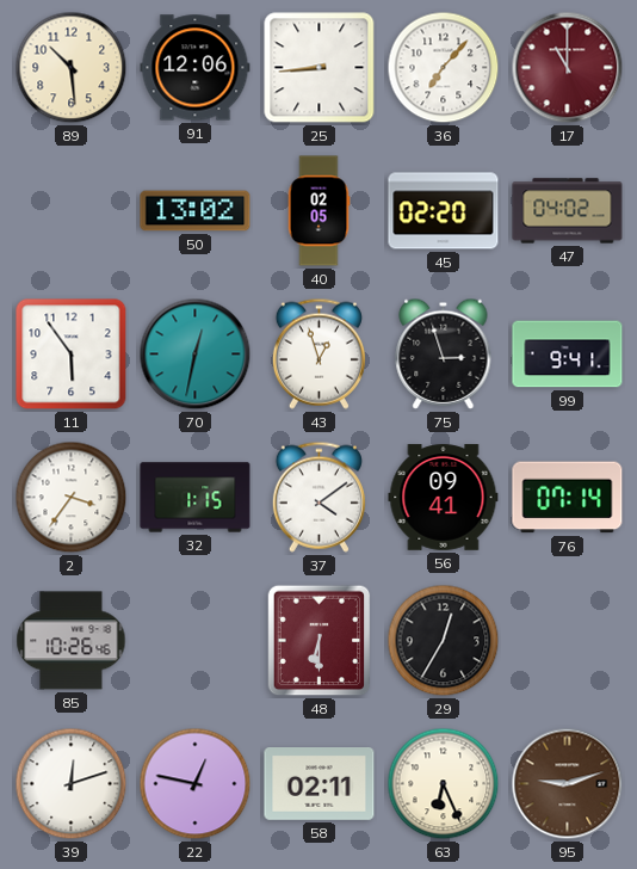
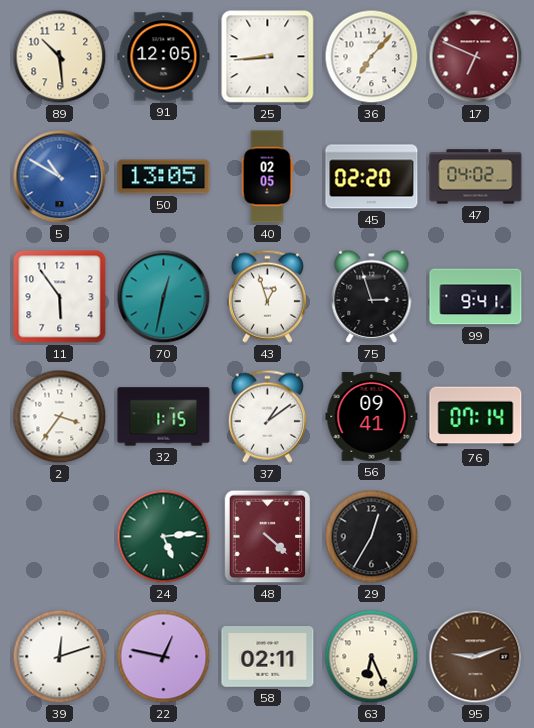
91: 12:06 -> 12:05
17: 11:00 -> 6:49
5: none -> 10:50
50: 13:02 -> 13:05
37: 4:09 -> 1:09
85: 10:26 -> none
24: none -> 5:14
48: 6:30 -> 4:22
